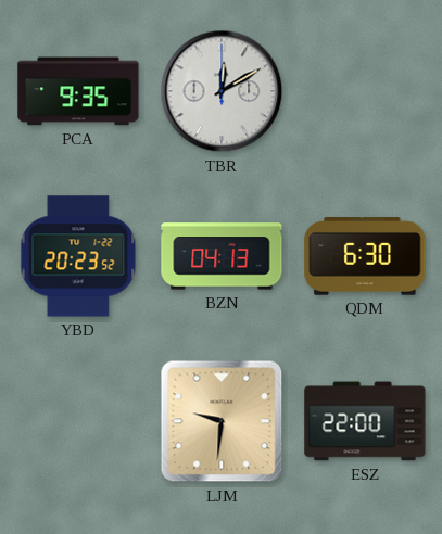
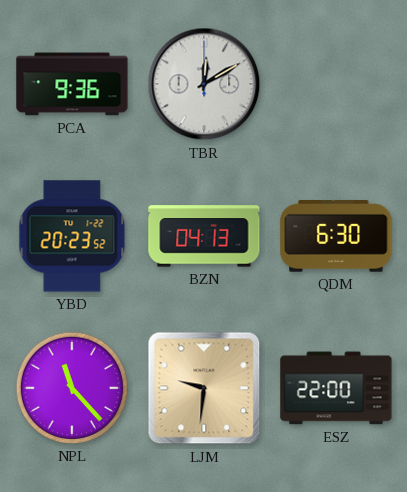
PCA: 9:35 -> 9:36
NPL: none -> 11:23
